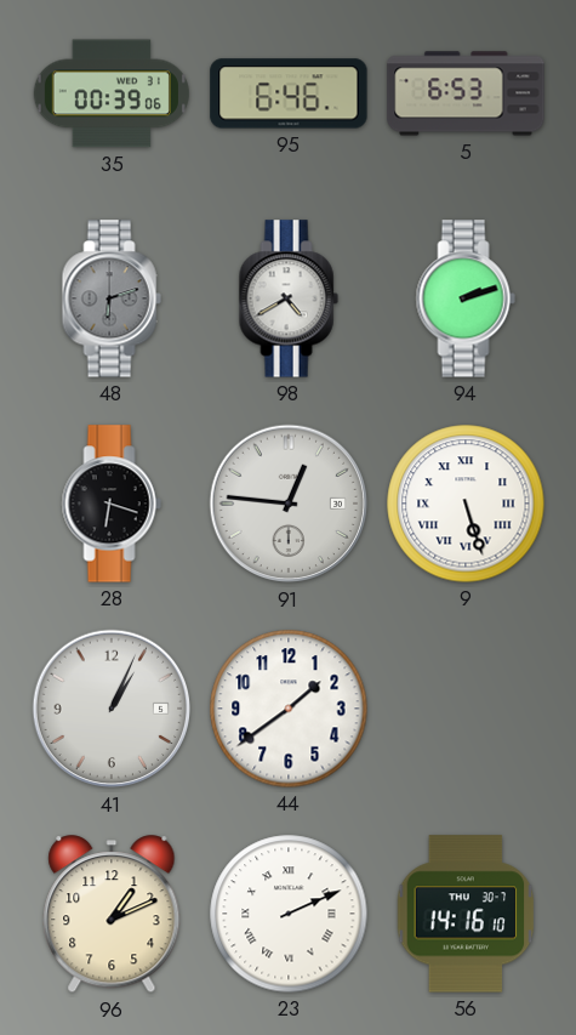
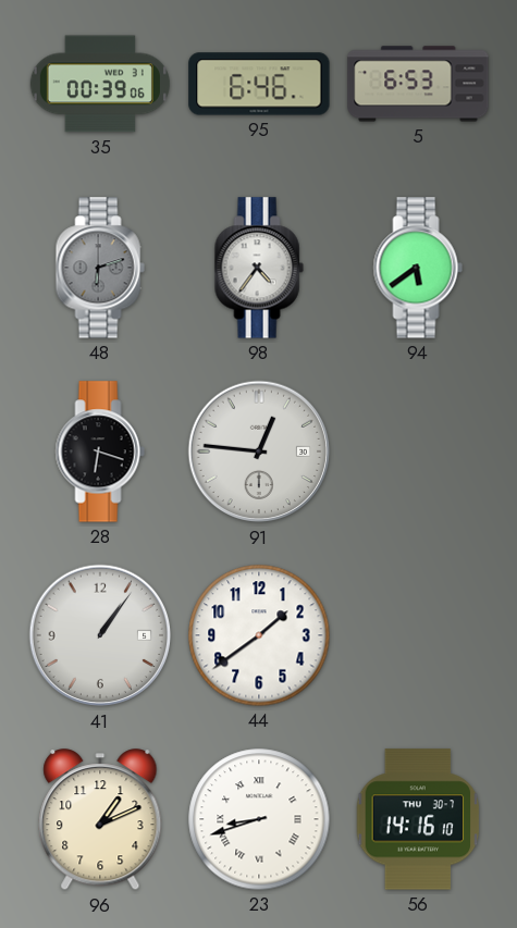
98: 4:40 -> 4:36
94: 2:12 -> 5:39
9: 5:27 -> none
41: 1:04 -> 1:06
23: 2:11 -> 8:42
